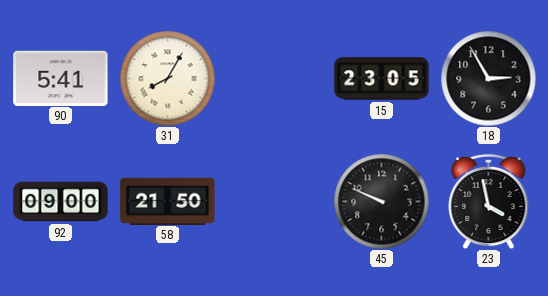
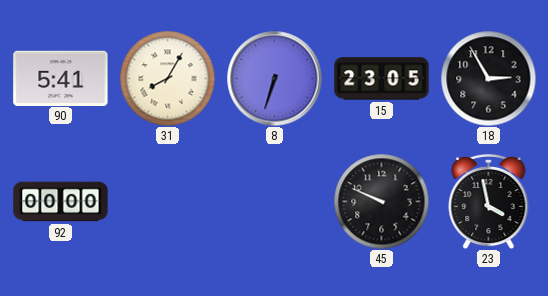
8: none -> 6:33
92: 09:00 -> 00:00
58: 21:50 -> none
